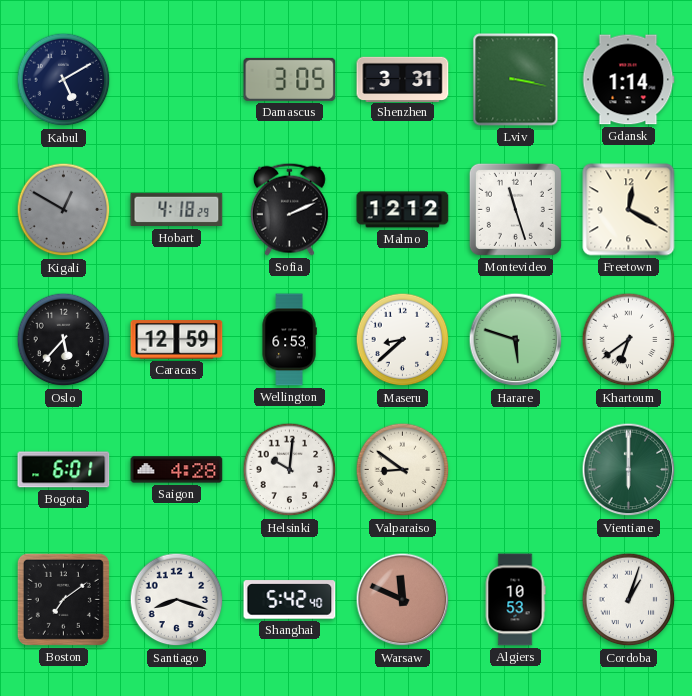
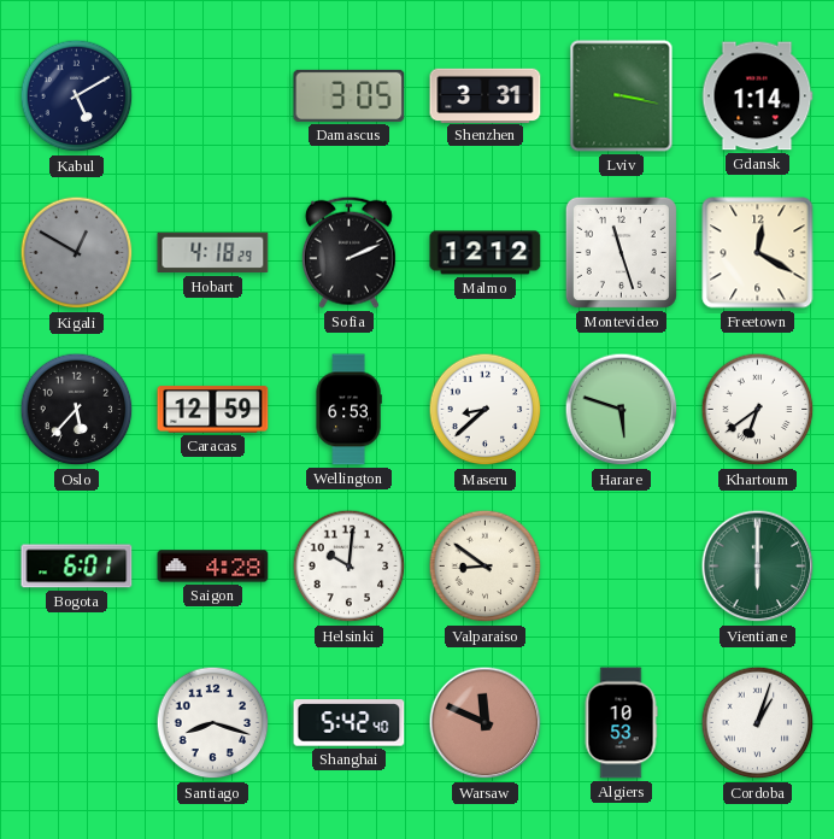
Boston: 7:09 -> none
